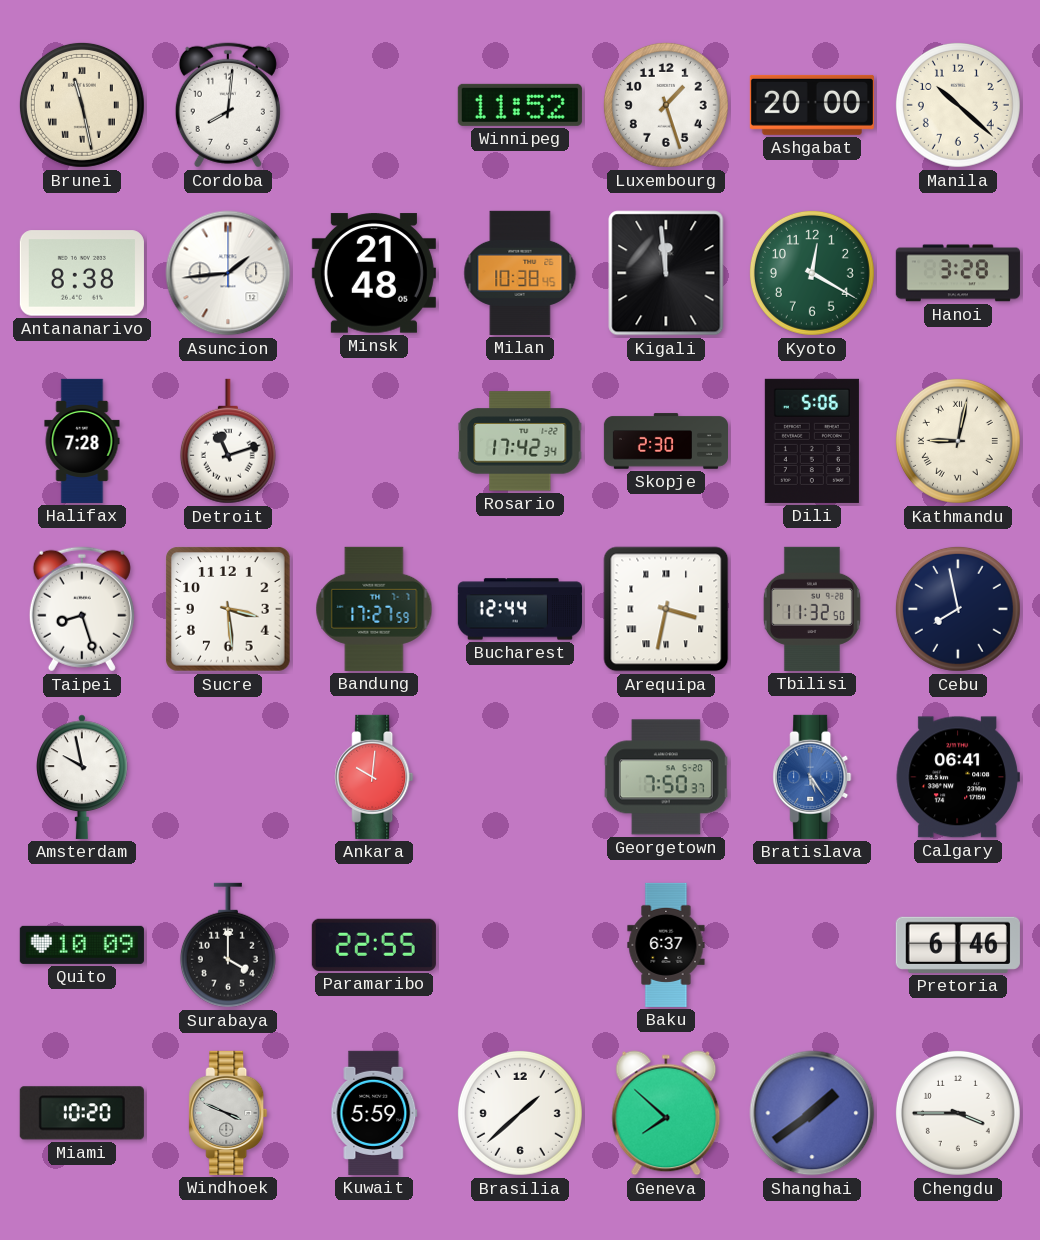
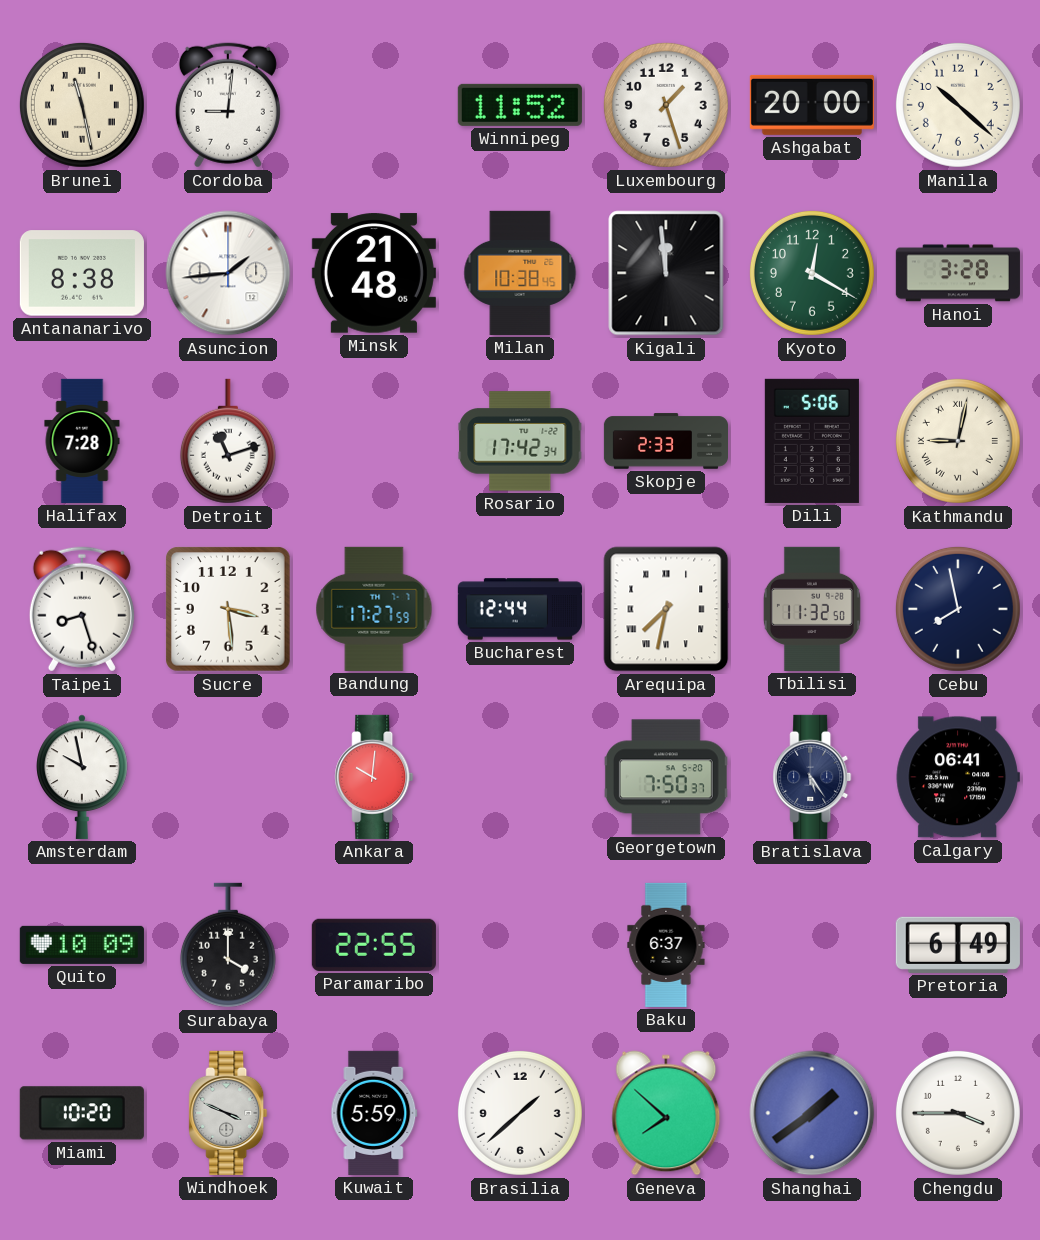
Cordoba: 8:01 -> 9:01
Skopje: 2:30 -> 2:33
Arequipa: 3:32 -> 7:32
Bratislava dial: blue -> navy
Pretoria: 6:46 -> 6:49
